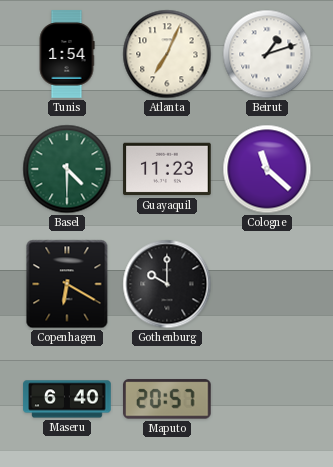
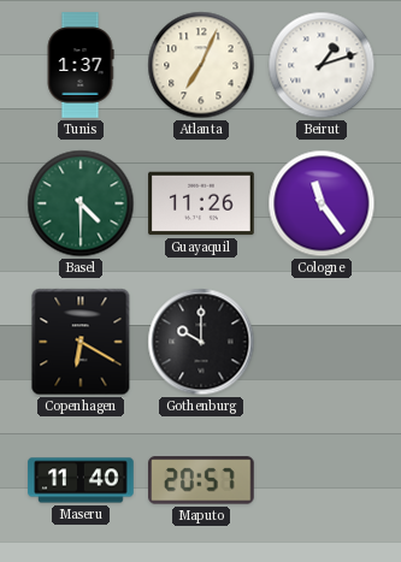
Tunis: 1:54 -> 1:37
Guayaquil: 11:23 -> 11:26
Cologne: 11:22 -> 11:24
Maseru: 6:40 -> 11:40
